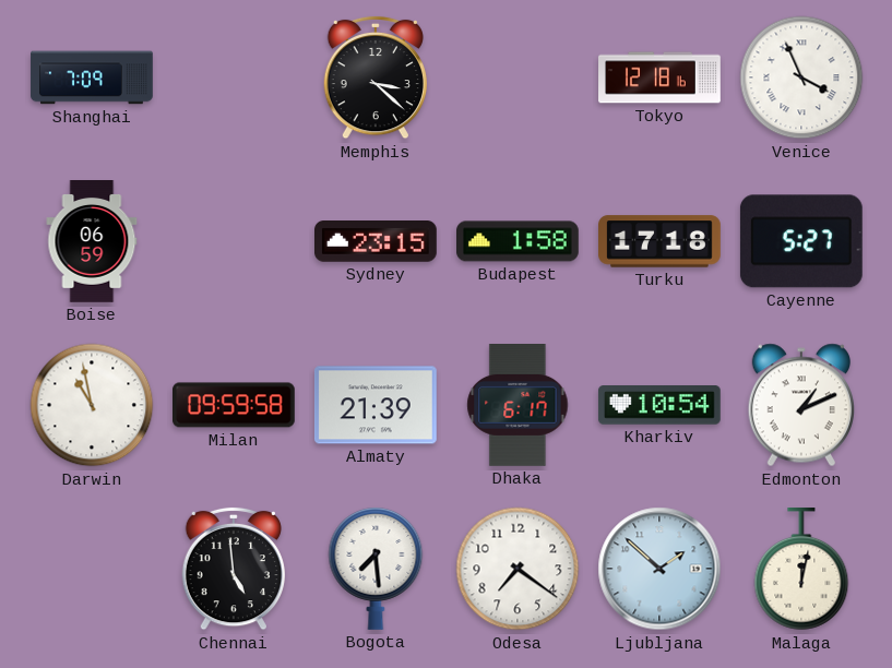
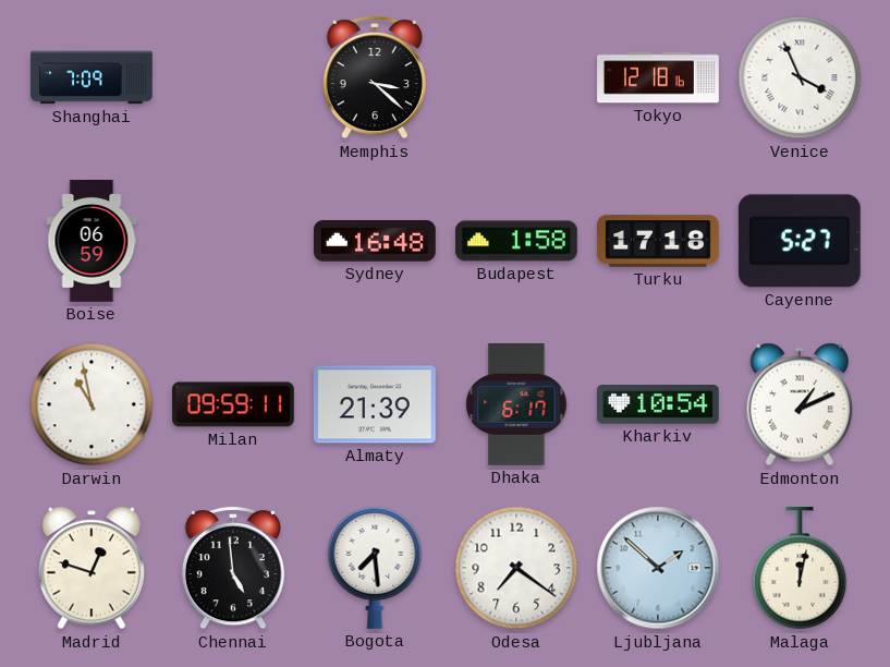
Sydney: 23:15 -> 16:48
Milan: 09:59:58 -> 09:59:11
Madrid: none -> 12:48
